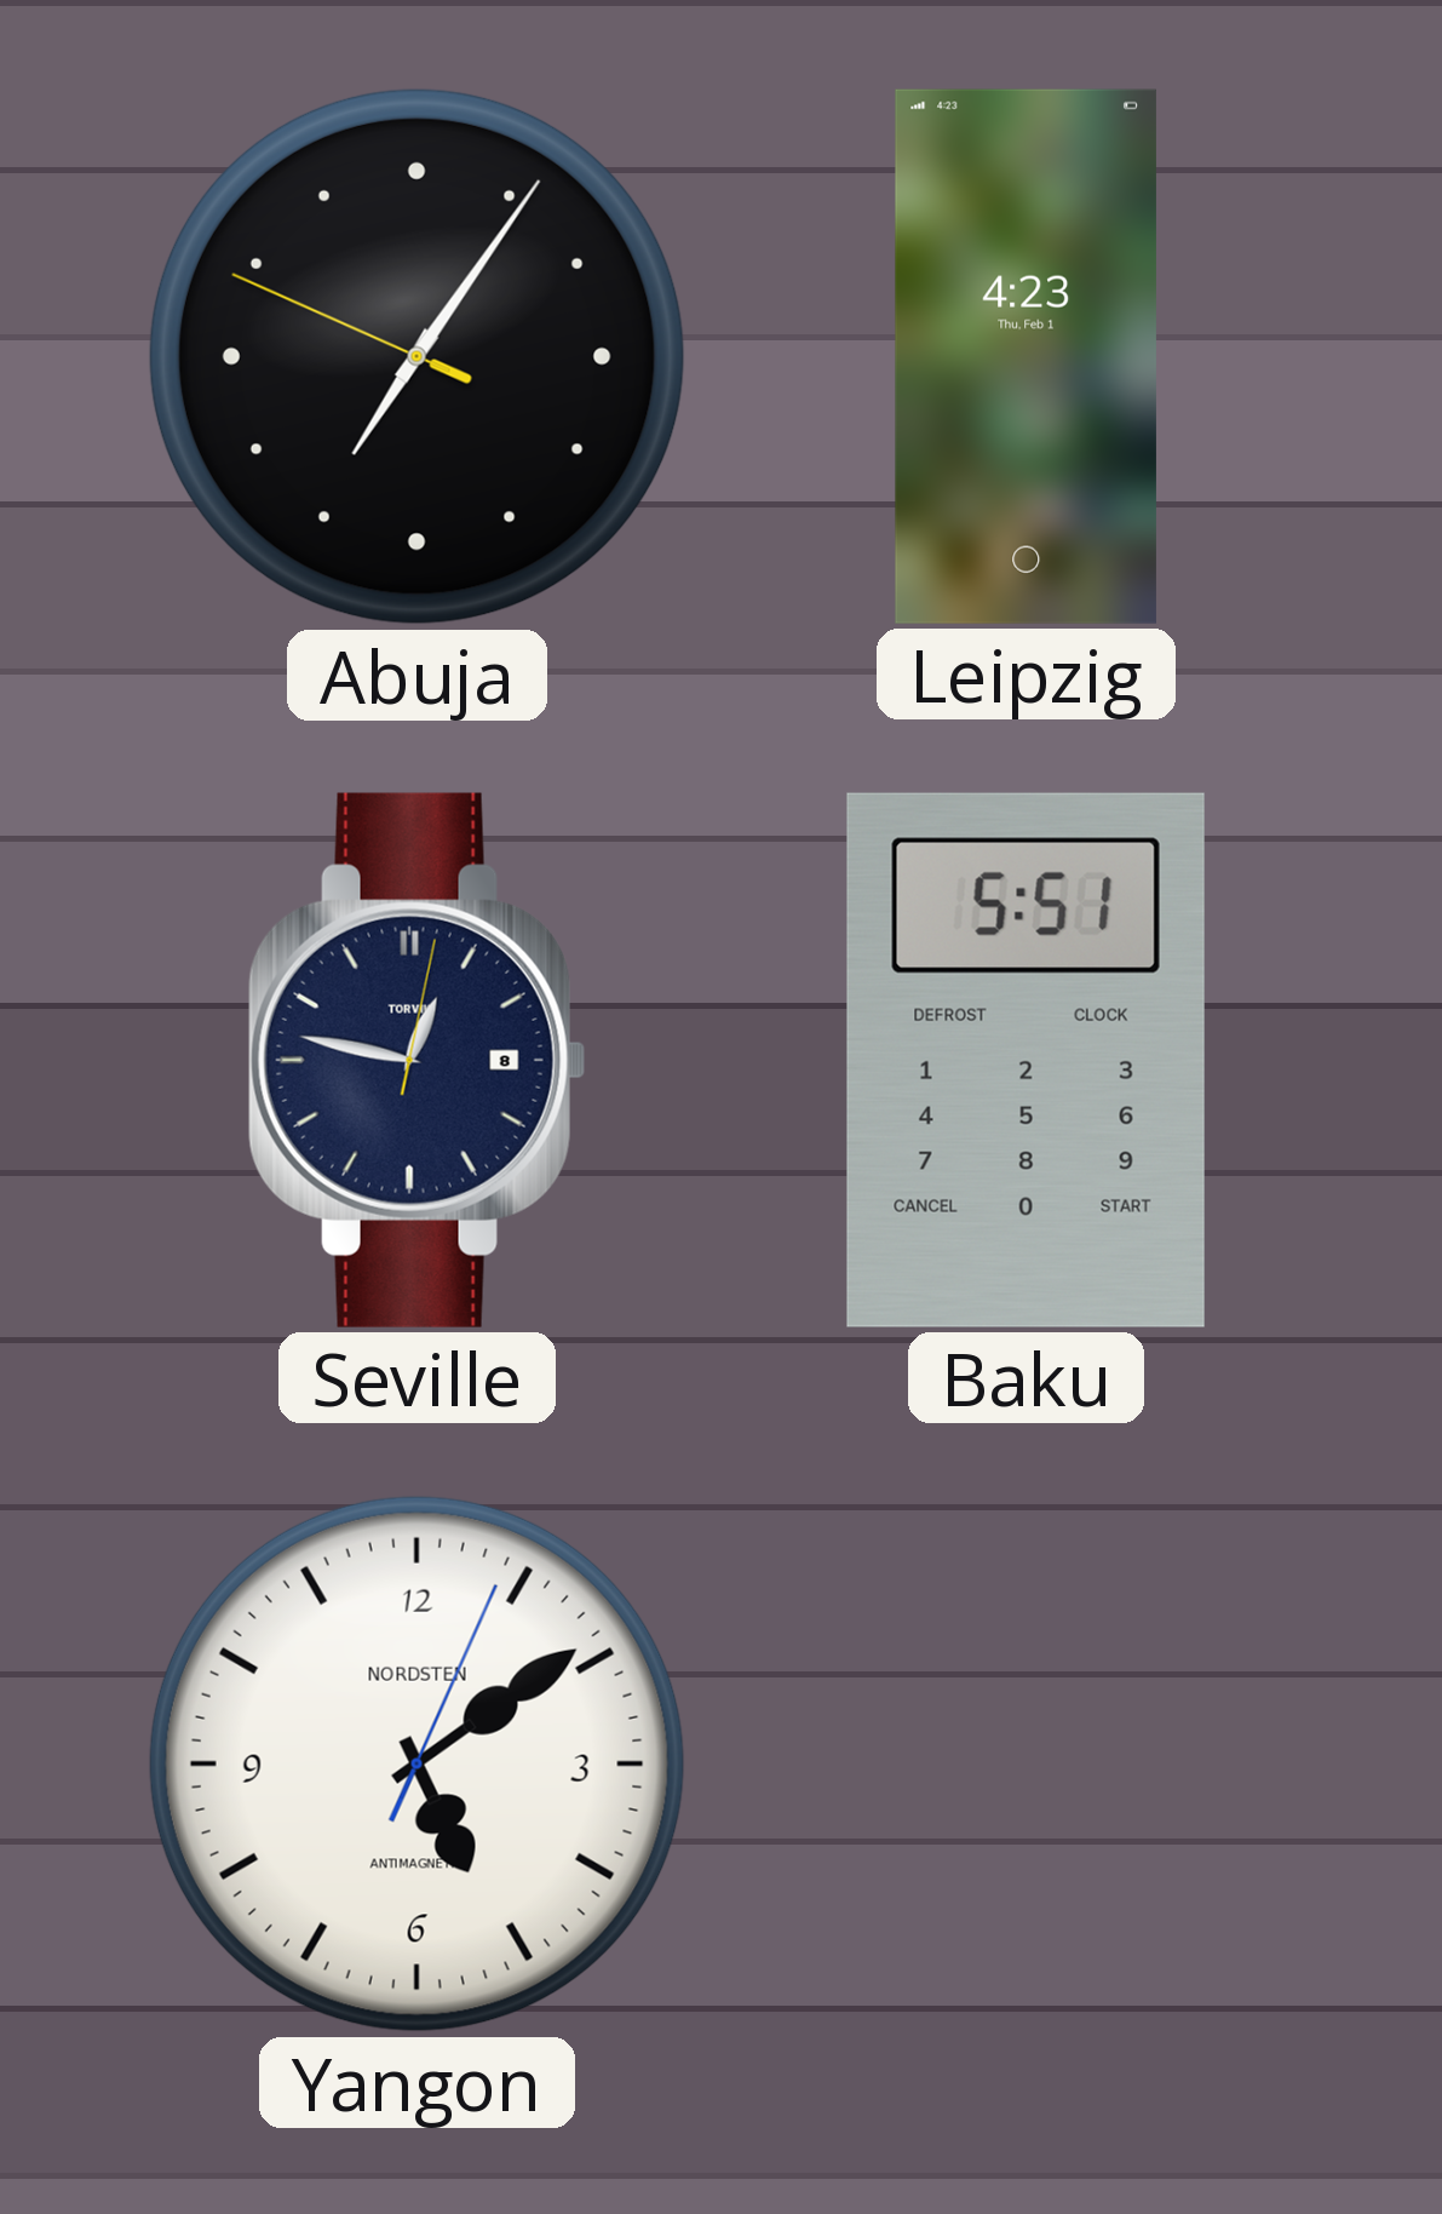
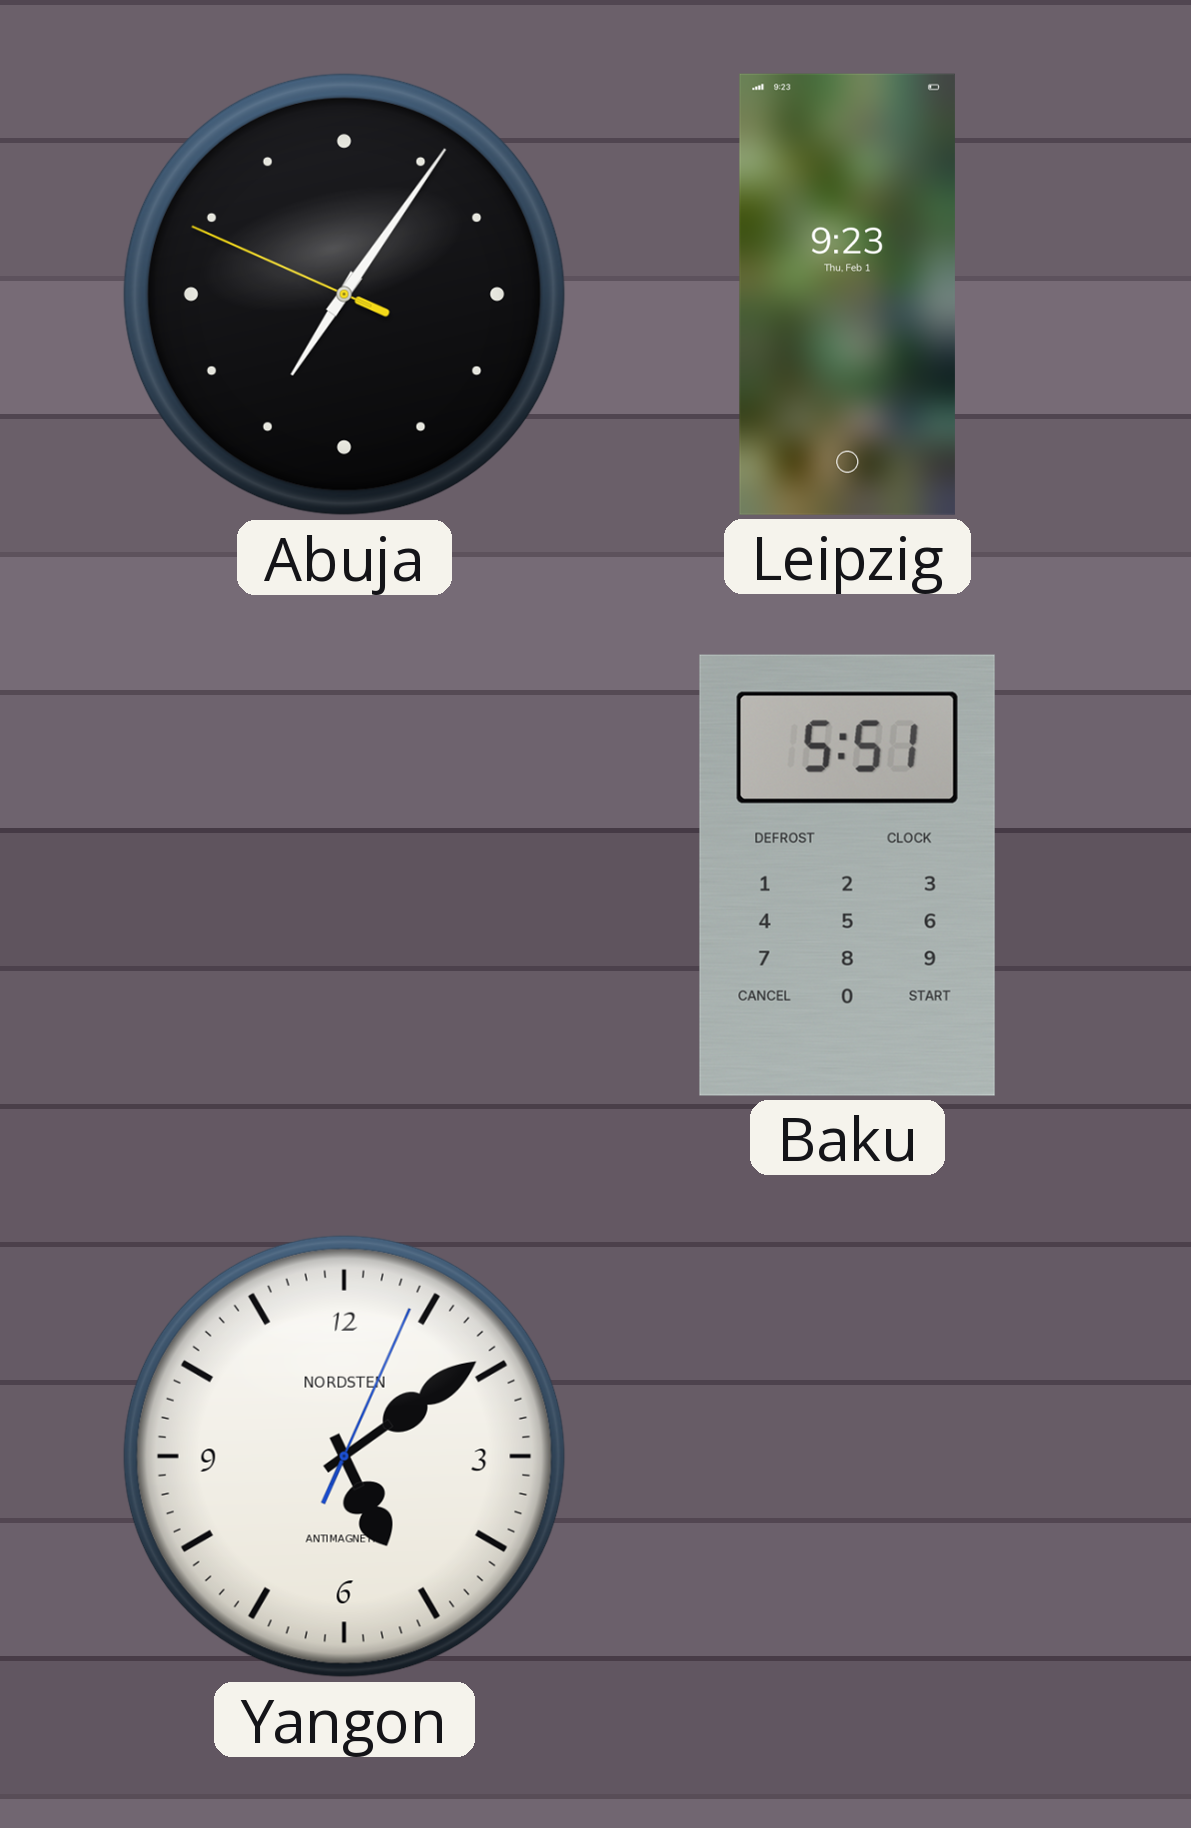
Leipzig: 4:23 -> 9:23
Seville: 12:47 -> none
